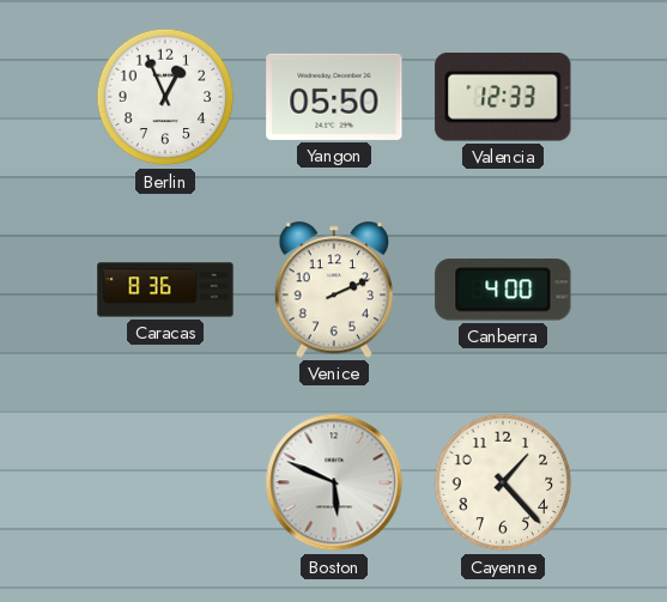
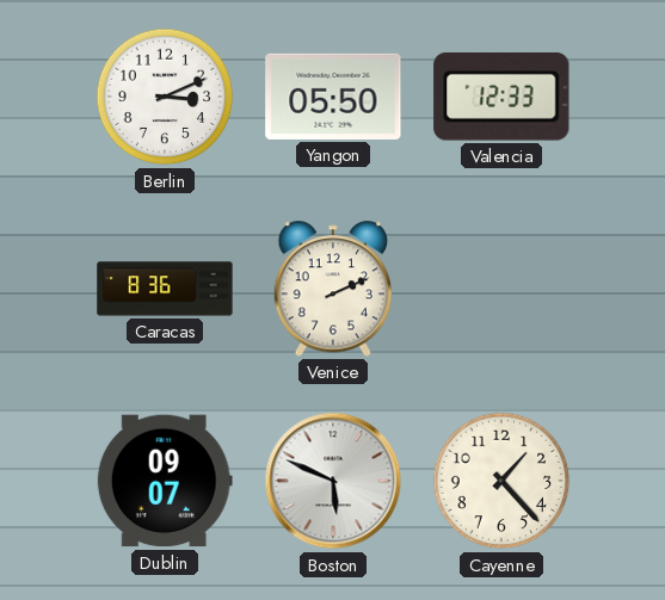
Berlin: 12:56 -> 3:11
Canberra: 4:00 -> none
Dublin: none -> 09:07
